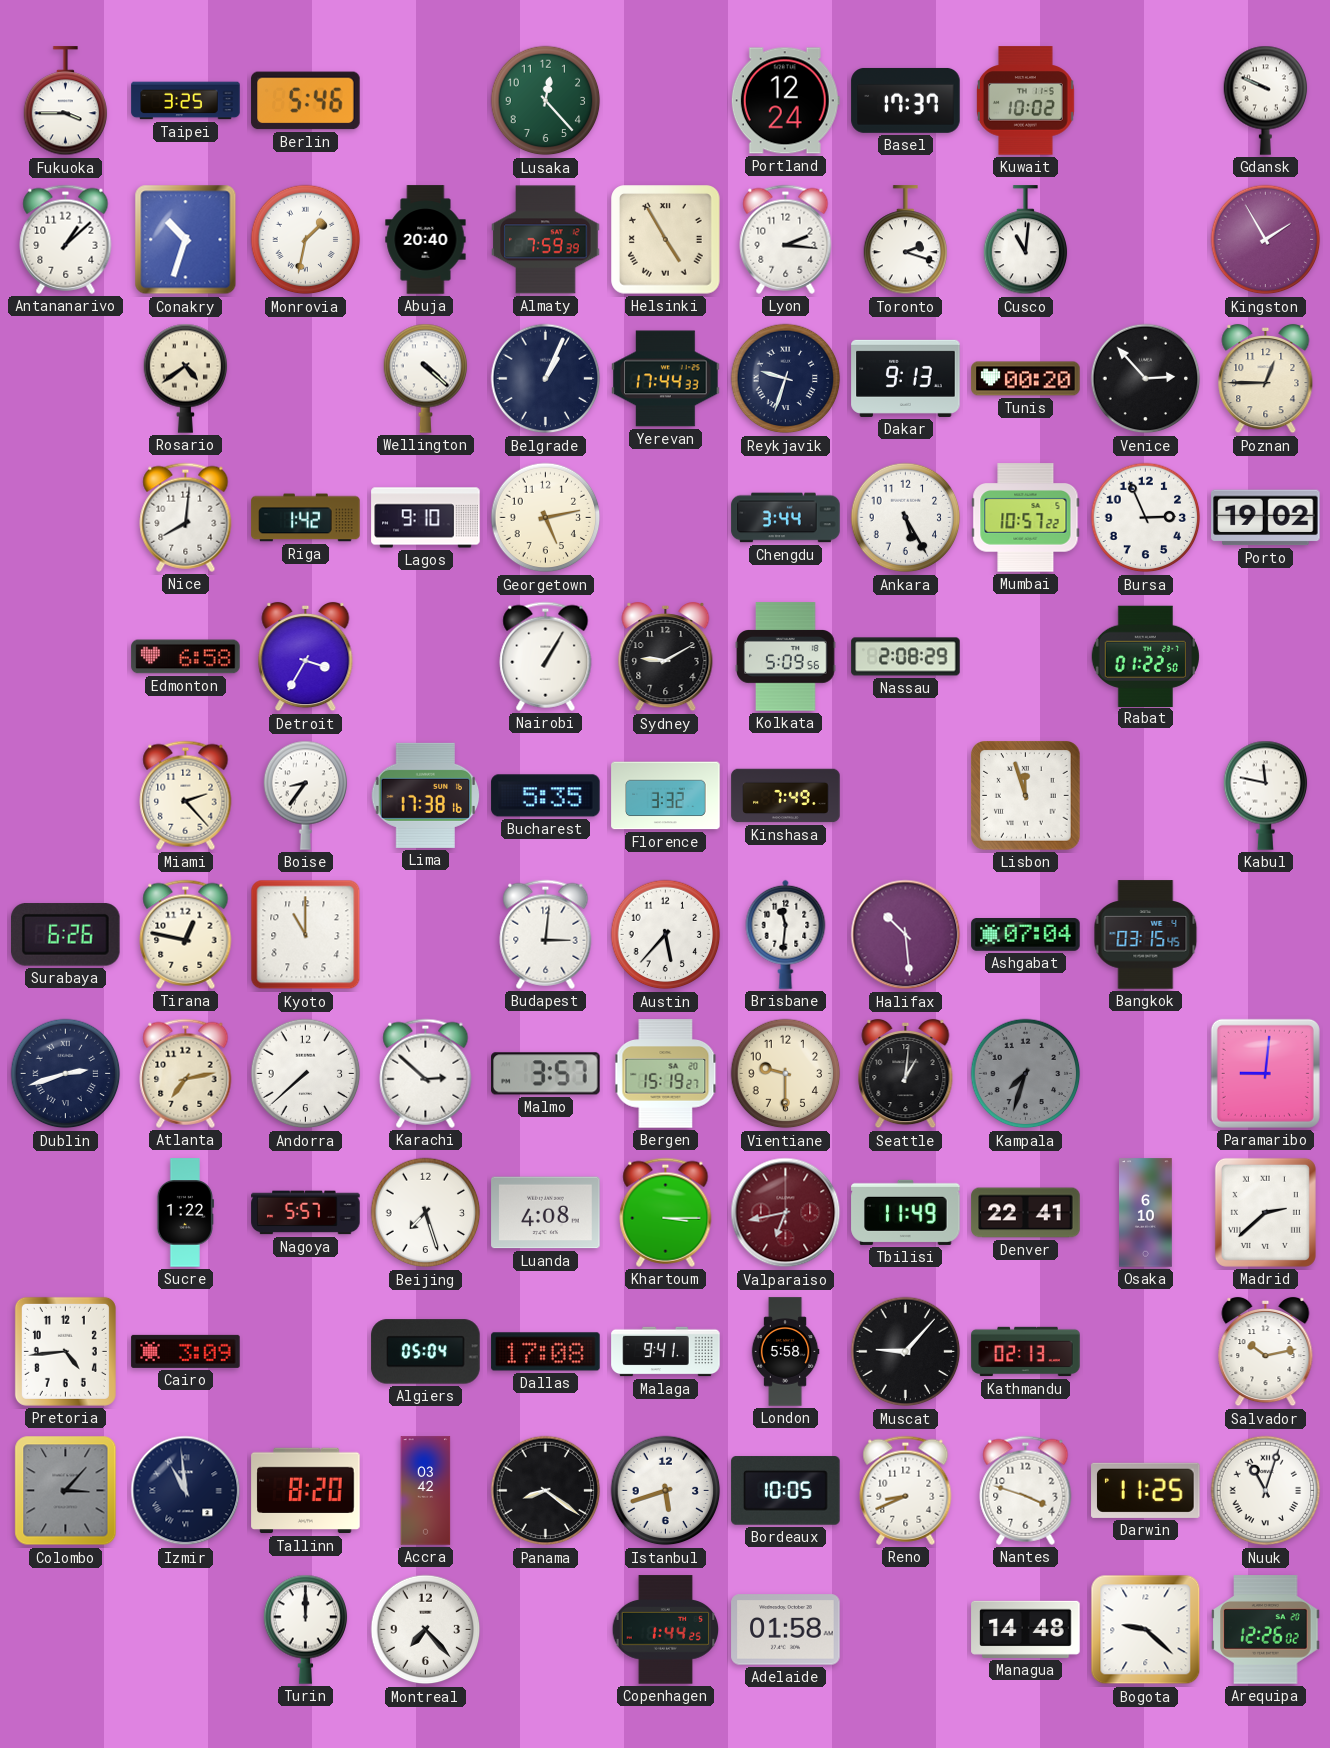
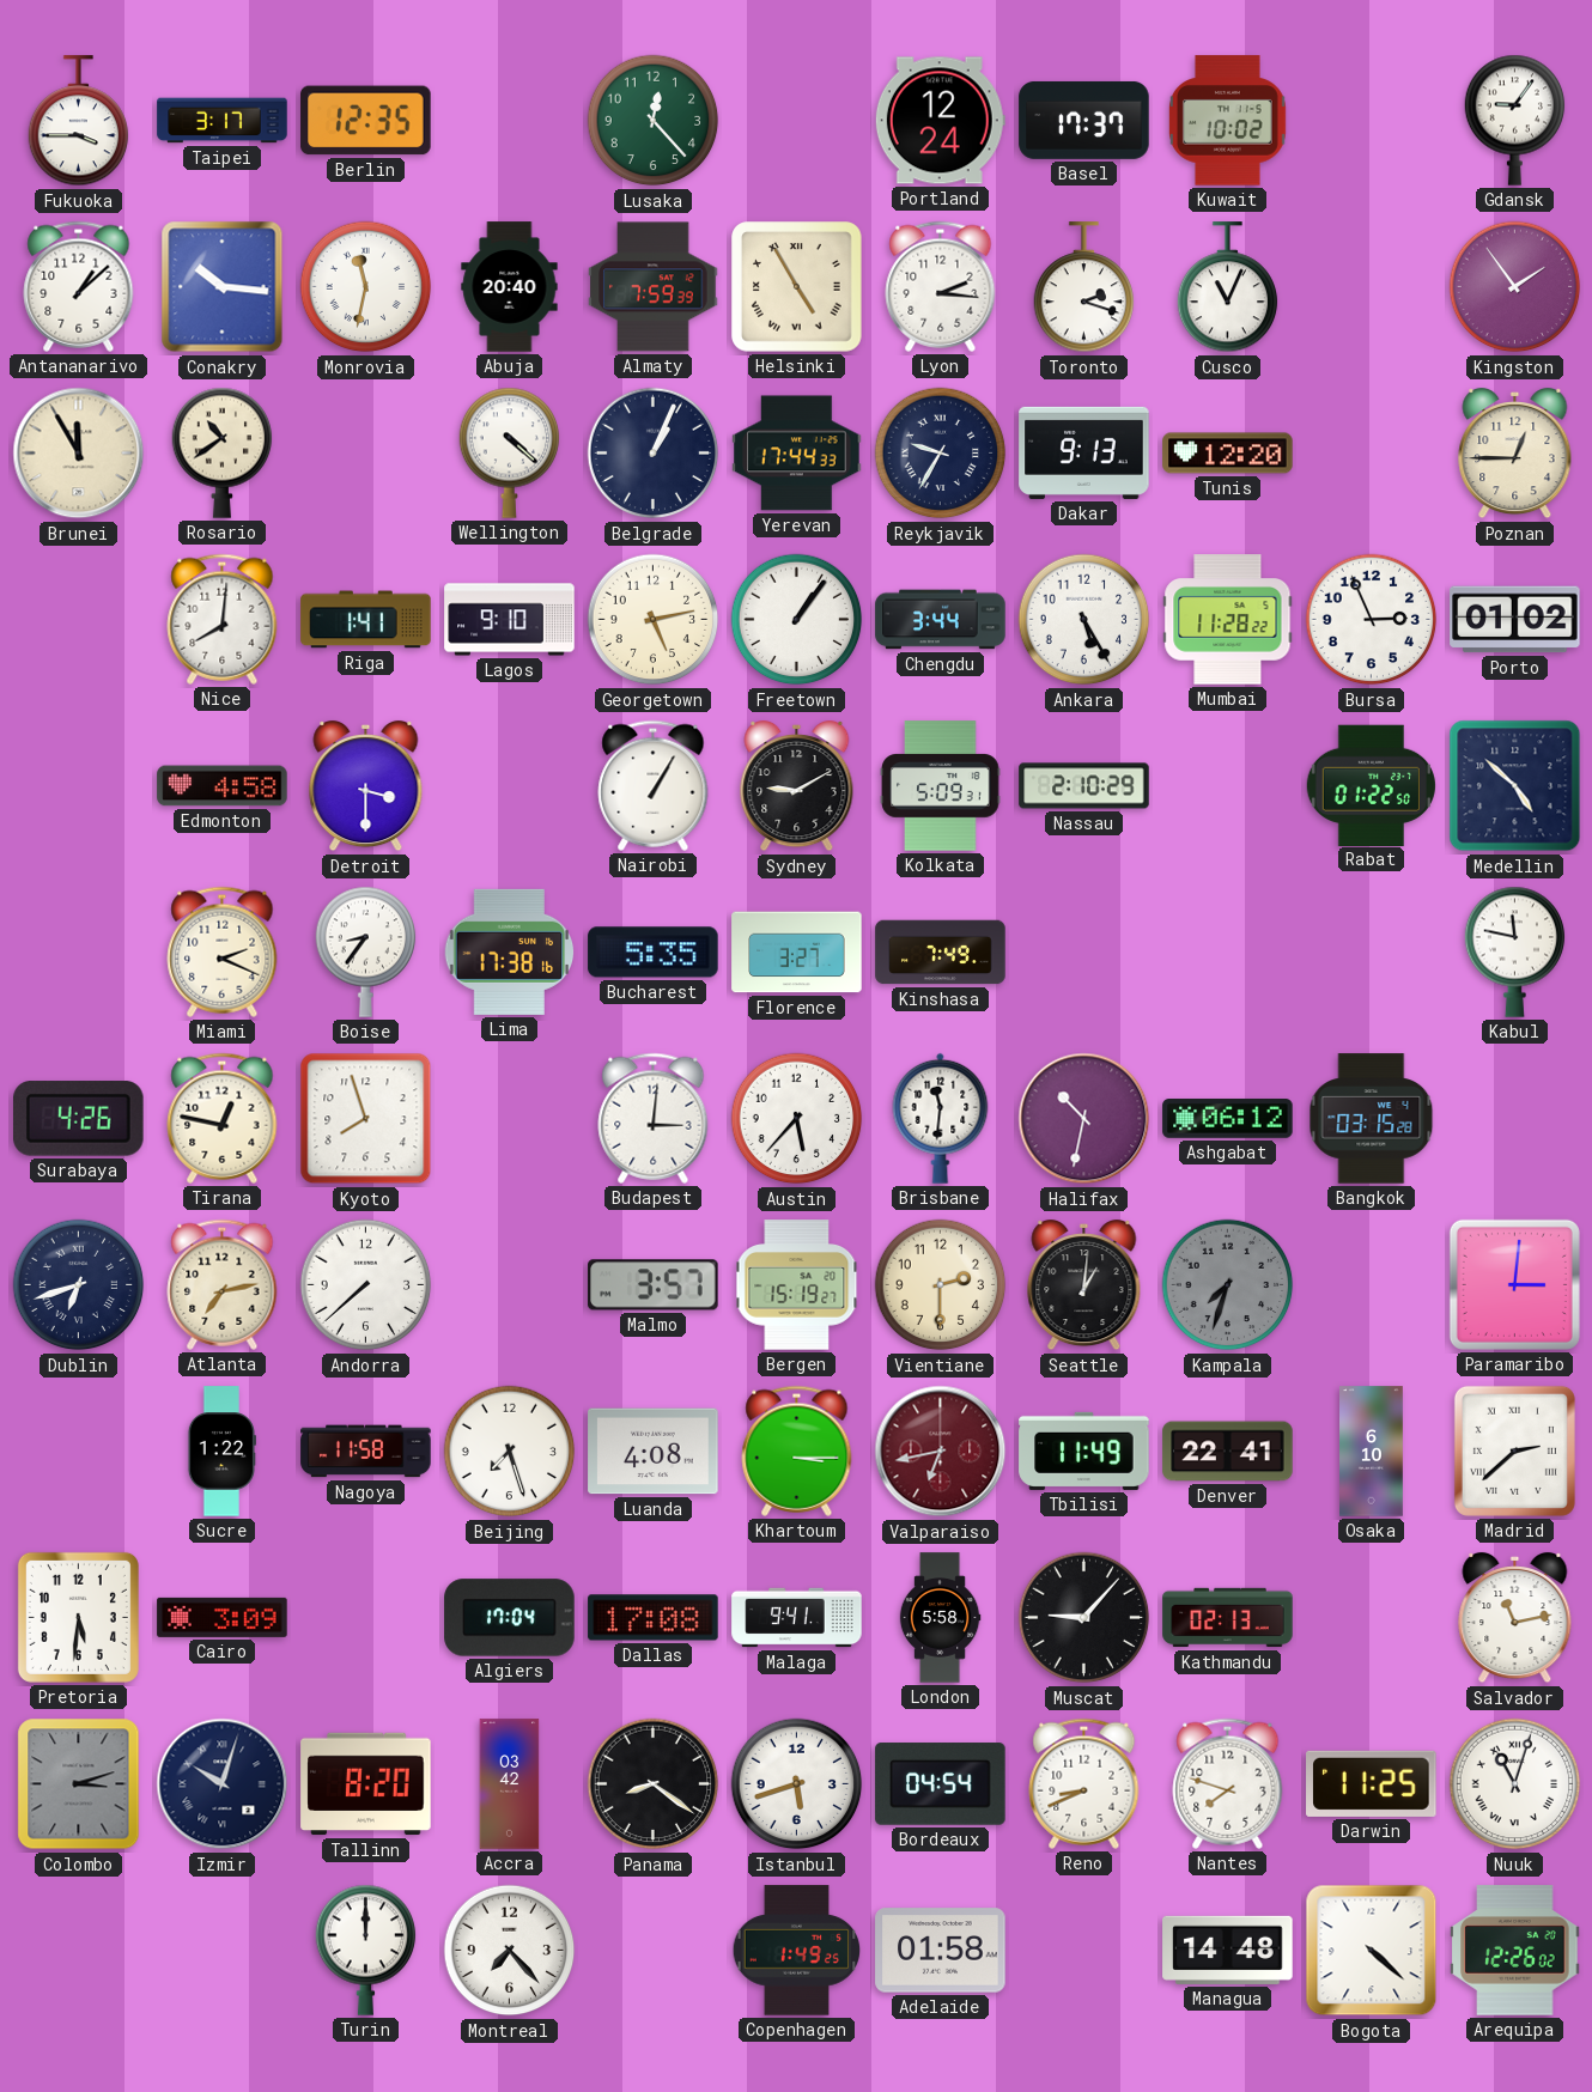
Taipei: 3:25 -> 3:17
Berlin: 5:46 -> 12:35
Gdansk: 9:49 -> 9:06
Conakry: 10:33 -> 10:16
Monrovia: 1:32 -> 11:32
Cusco: 11:01 -> 11:04
Kingston: 1:55 -> 1:54
Brunei: none -> 11:55
Rosario: 4:39 -> 10:39
Reykjavik: 9:33 -> 9:35
Tunis: 00:20 -> 12:20
Venice: 2:53 -> none
Riga: 1:42 -> 1:41
Freetown: none -> 1:06
Mumbai: 10:57 -> 11:28
Porto: 19:02 -> 01:02
Edmonton: 6:58 -> 4:58
Detroit: 3:35 -> 3:30
Kolkata: 5:09:56 -> 5:09:31
Nassau: 2:08 -> 2:10
Medellin: none -> 4:52
Miami: 2:23 -> 2:19
Florence: 3:32 -> 3:27
Lisbon: 11:57 -> none
Surabaya: 6:26 -> 4:26
Kyoto: 11:00 -> 7:57
Halifax: 10:29 -> 10:32
Ashgabat: 07:04 -> 06:12
Bangkok: 03:15:45 -> 03:15:28
Dublin: 2:42 -> 6:42
Karachi: 2:52 -> none
Vientiane: 9:30 -> 2:30
Paramaribo: 9:01 -> 3:01
Nagoya: 5:57 -> 11:58
Pretoria: 4:44 -> 5:31
Algiers: 05:04 -> 17:04
Salvador: 10:13 -> 11:13
Colombo: 3:07 -> 3:12
Izmir: 10:59 -> 10:03
Bordeaux: 10:05 -> 04:54
Nantes: 3:48 -> 7:48
Copenhagen: 1:44 -> 1:49
Bogota: 9:22 -> 4:22
